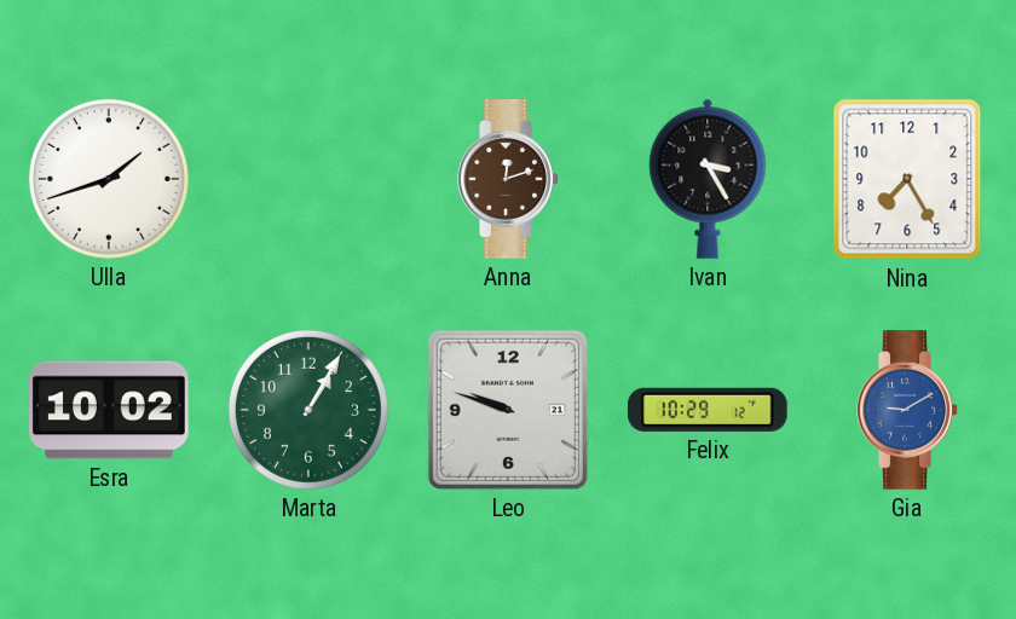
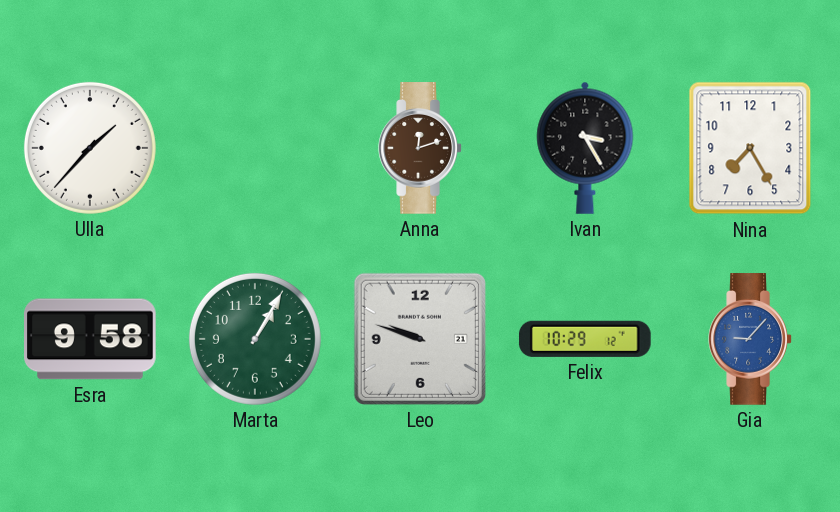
Ulla: 1:42 -> 1:37
Esra: 10:02 -> 9:58
Gia: 9:10 -> 9:07
